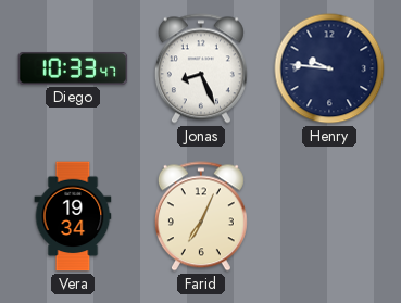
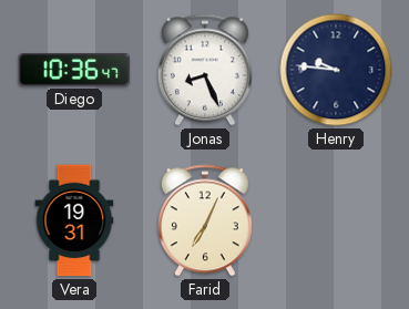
Diego: 10:33 -> 10:36
Vera: 19:34 -> 19:31
